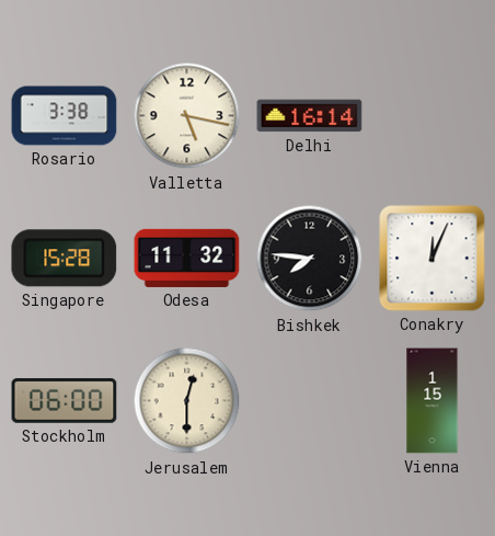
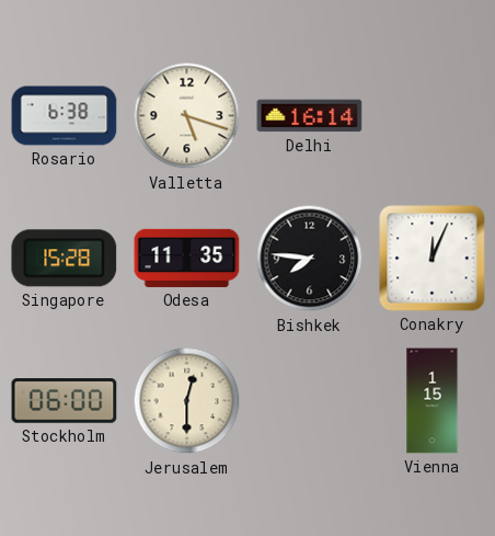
Rosario: 3:38 -> 6:38
Valletta: 5:17 -> 5:18
Odesa: 11:32 -> 11:35
